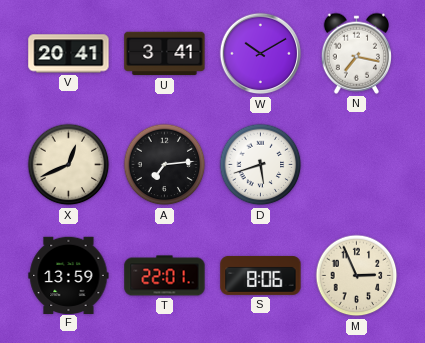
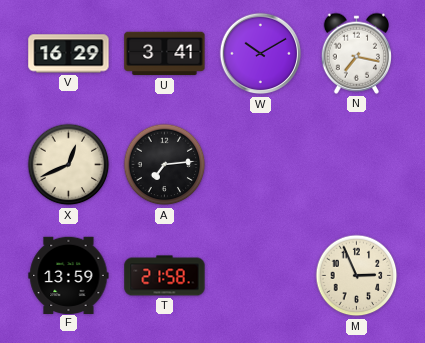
V: 20:41 -> 16:29
D: 5:42 -> none
T: 22:01 -> 21:58
S: 8:06 -> none
